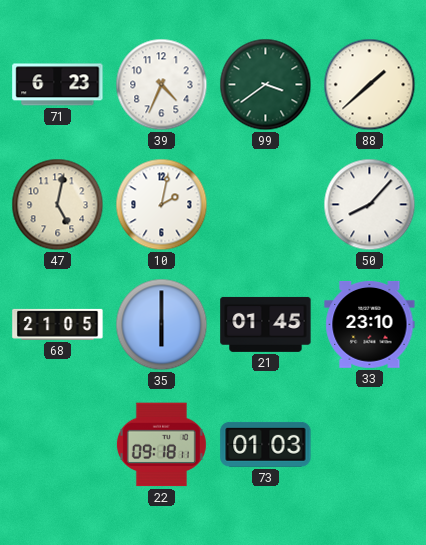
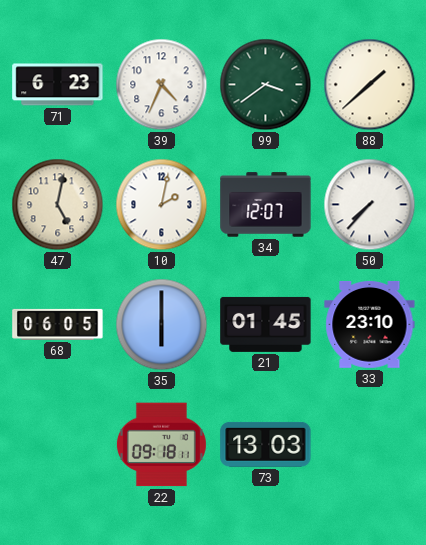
34: none -> 12:07
50: 8:07 -> 7:37
68: 21:05 -> 06:05
73: 01:03 -> 13:03
